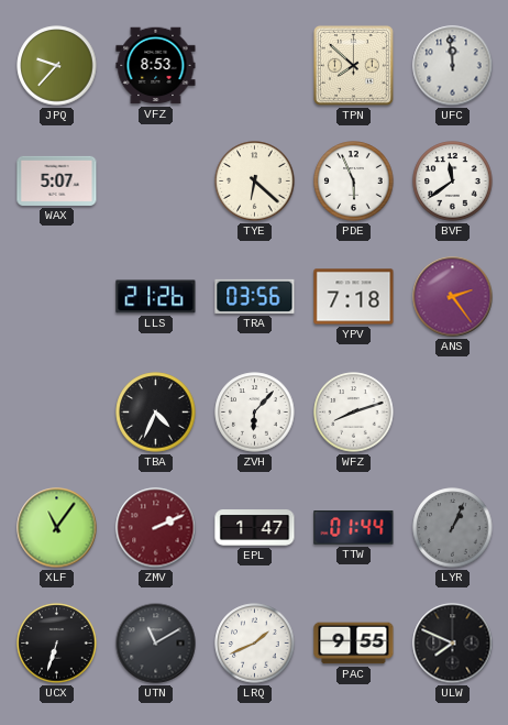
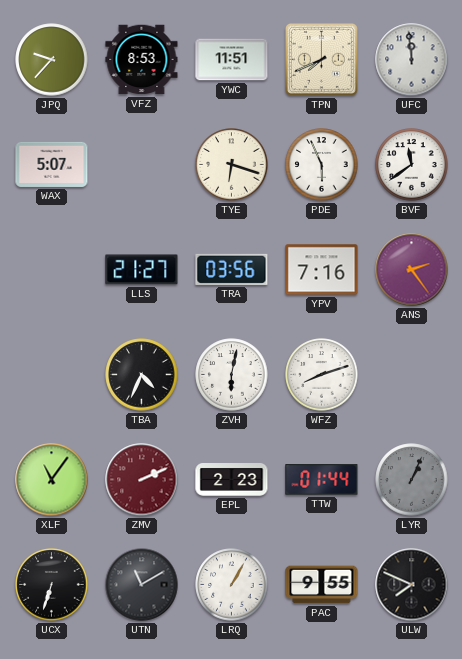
YWC: none -> 11:51
TPN: 7:52 -> 7:41
TYE: 6:22 -> 6:18
LLS: 21:26 -> 21:27
YPV: 7:18 -> 7:16
ZVH: 6:07 -> 6:02
EPL: 1:47 -> 2:23
LRQ: 1:41 -> 1:05
